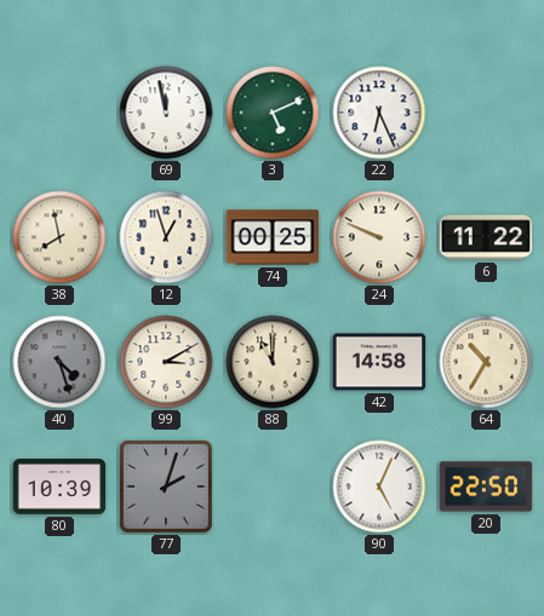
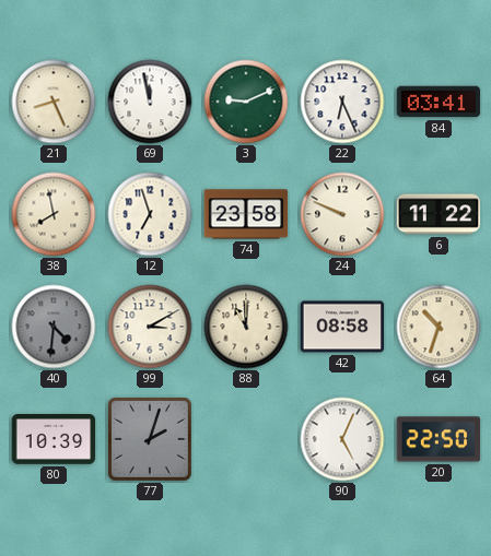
21: none -> 8:26
3: 5:11 -> 9:11
84: none -> 03:41
12: 12:57 -> 6:57
74: 00:25 -> 23:58
40: 4:27 -> 4:31
42: 14:58 -> 08:58
64: 10:35 -> 10:33
